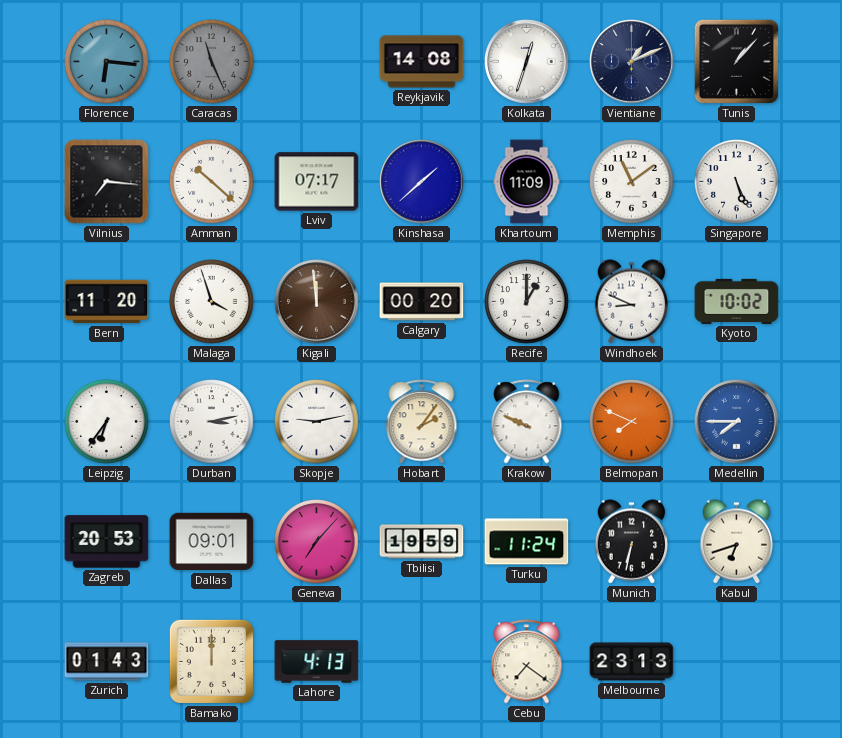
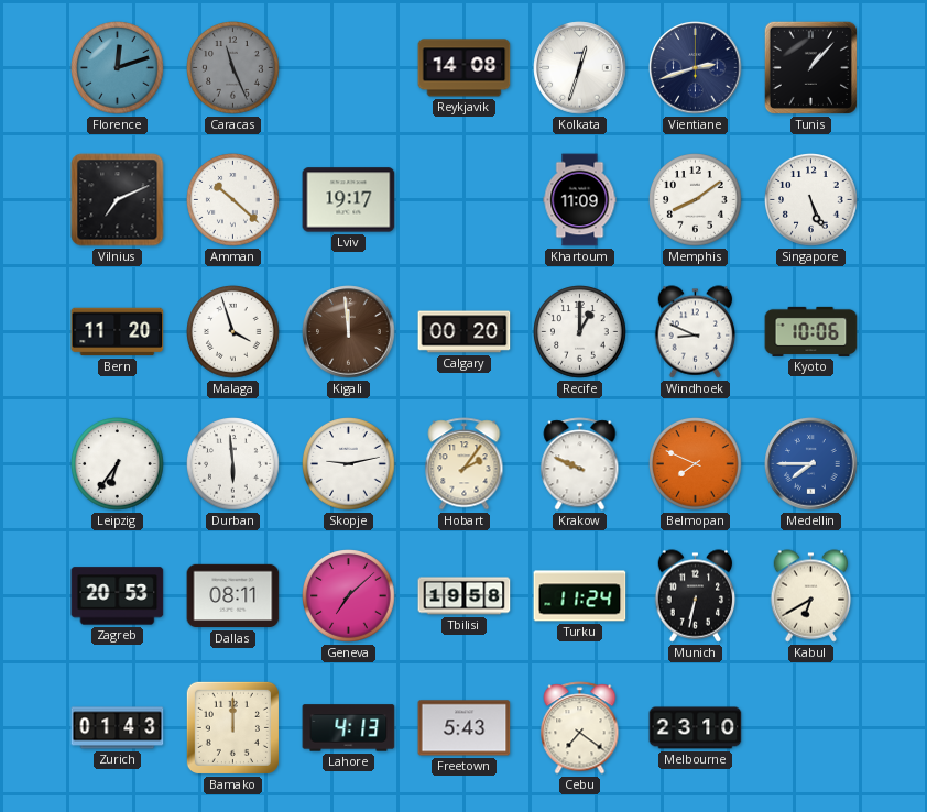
Florence: 6:16 -> 12:12
Vientiane: 1:11 -> 2:42
Vilnius: 7:16 -> 7:11
Lviv: 07:17 -> 19:17
Kinshasa: 1:38 -> none
Memphis: 11:09 -> 8:09
Kyoto: 10:02 -> 10:06
Durban: 3:13 -> 5:59
Dallas: 09:01 -> 08:11
Geneva: 7:07 -> 7:08
Tbilisi: 19:59 -> 19:58
Kabul: 6:42 -> 6:40
Freetown: none -> 5:43
Melbourne: 23:13 -> 23:10
